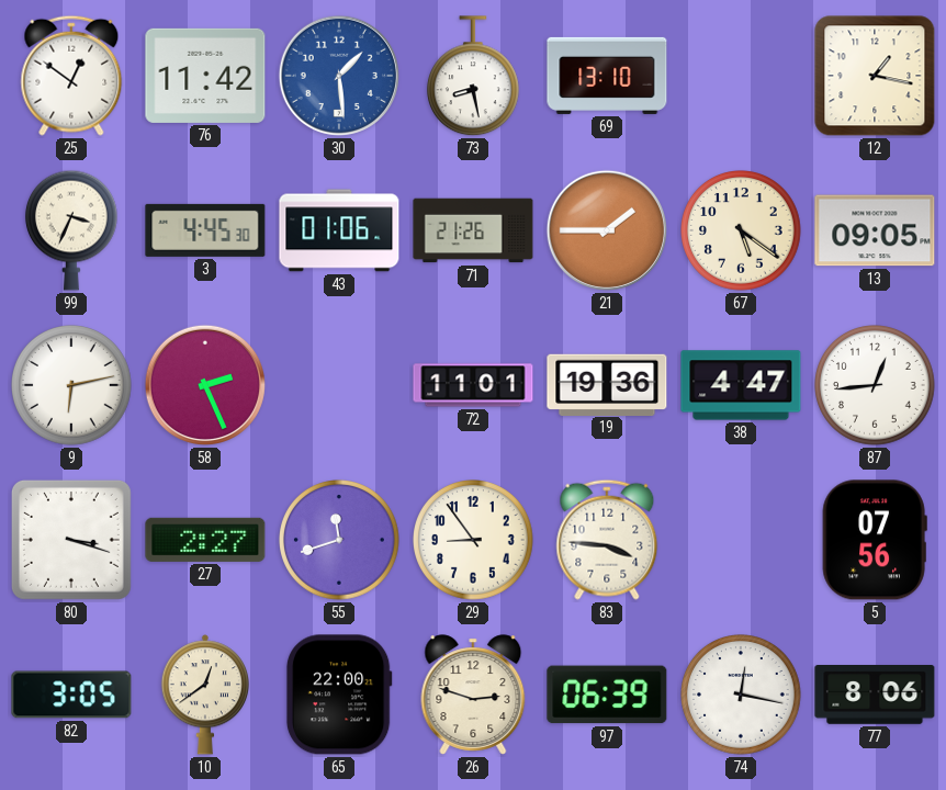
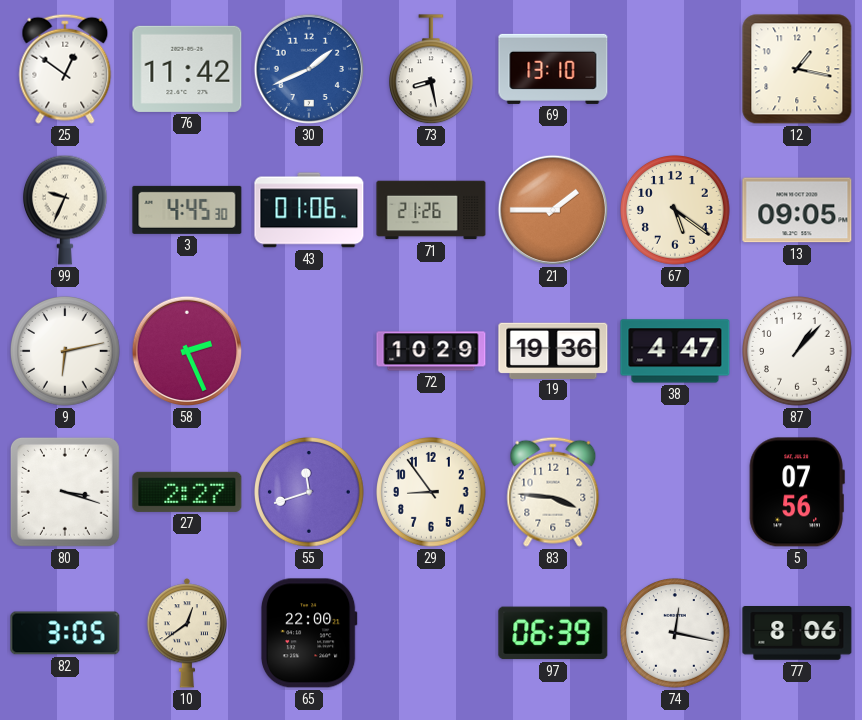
30: 1:29 -> 1:41
99: 3:34 -> 9:34
72: 11:01 -> 10:29
87: 12:44 -> 1:07
26: 2:48 -> none
